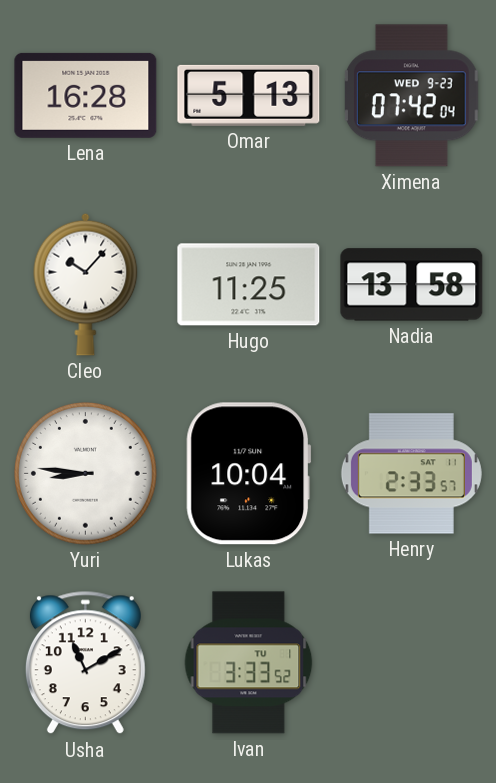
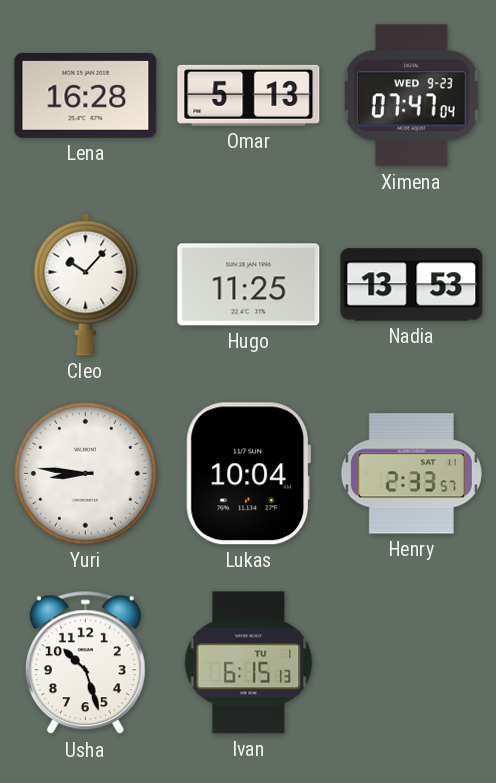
Ximena: 07:42 -> 07:47
Nadia: 13:58 -> 13:53
Usha: 11:10 -> 10:27
Ivan: 3:33 -> 6:15
